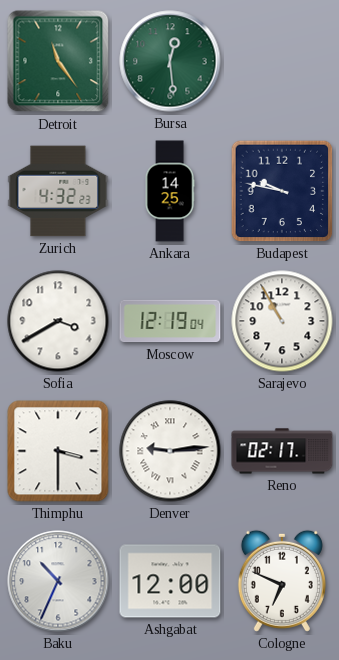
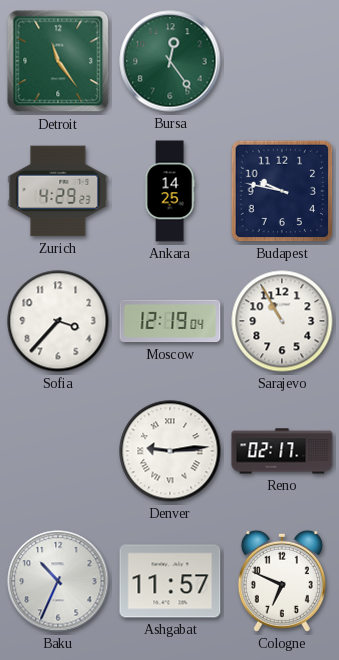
Bursa: 12:29 -> 12:24
Zurich: 4:32 -> 4:29
Sofia: 3:40 -> 3:37
Thimphu: 3:30 -> none
Ashgabat: 12:00 -> 11:57
